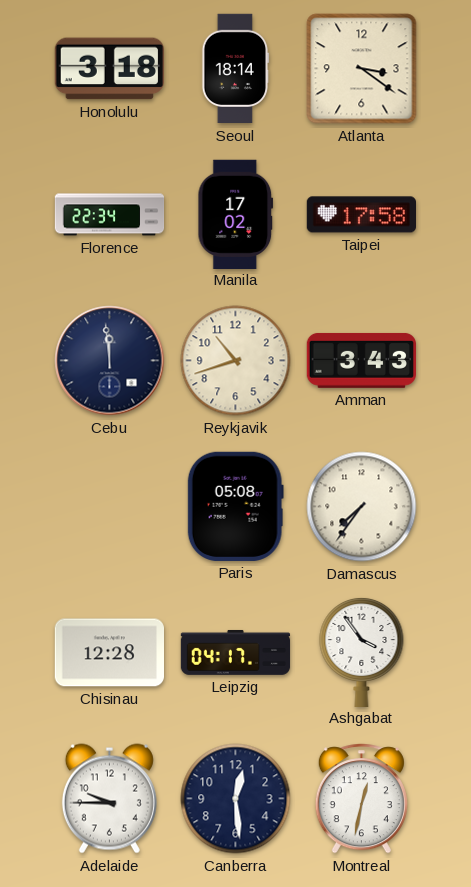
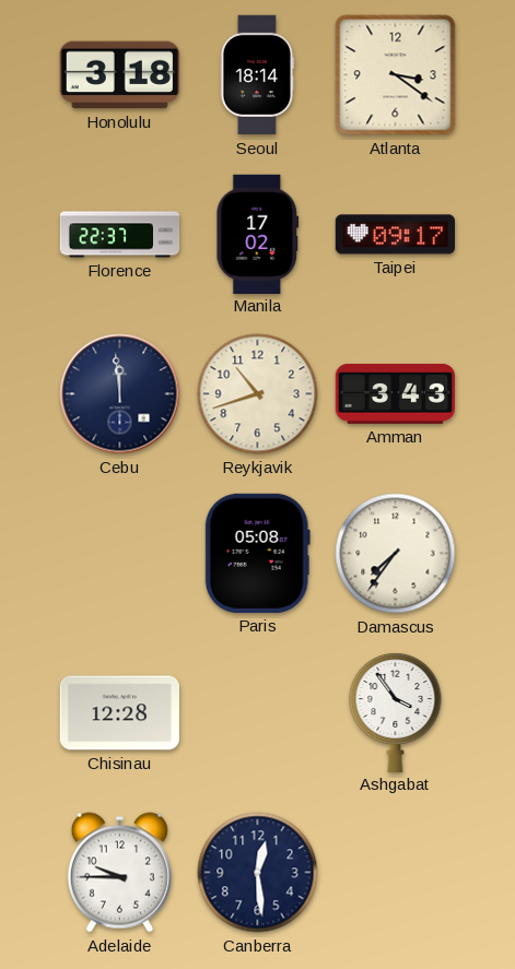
Florence: 22:34 -> 22:37
Taipei: 17:58 -> 09:17
Leipzig: 04:17 -> none
Montreal: 12:32 -> none
